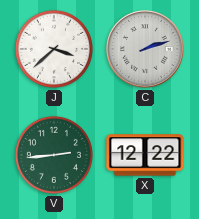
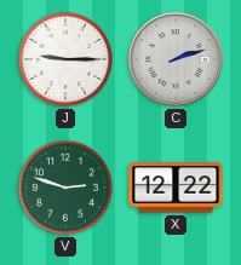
J: 3:38 -> 9:15
V: 2:44 -> 2:48
